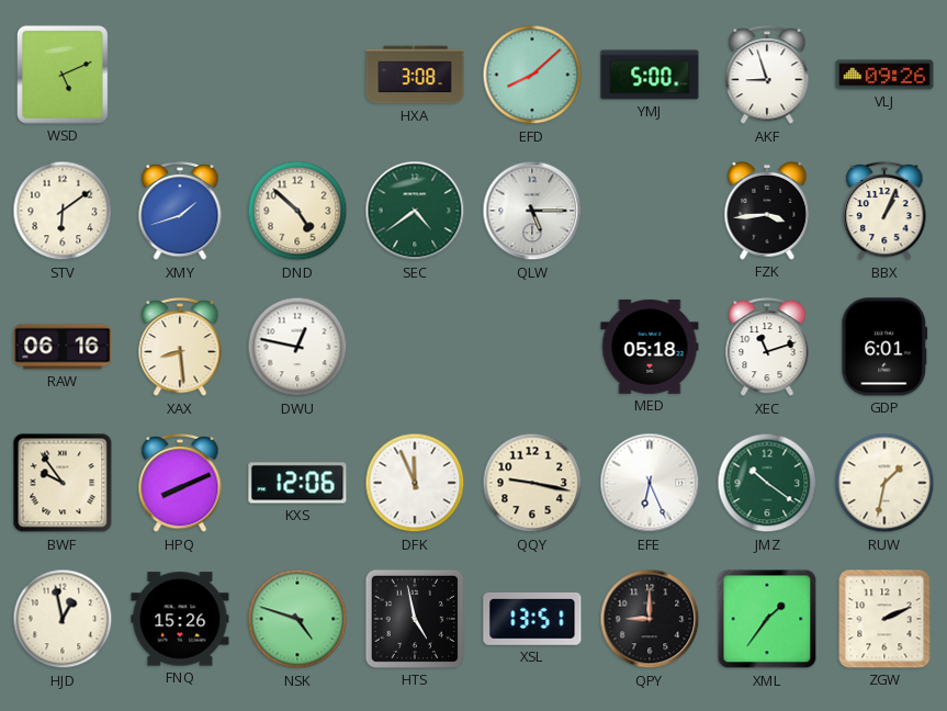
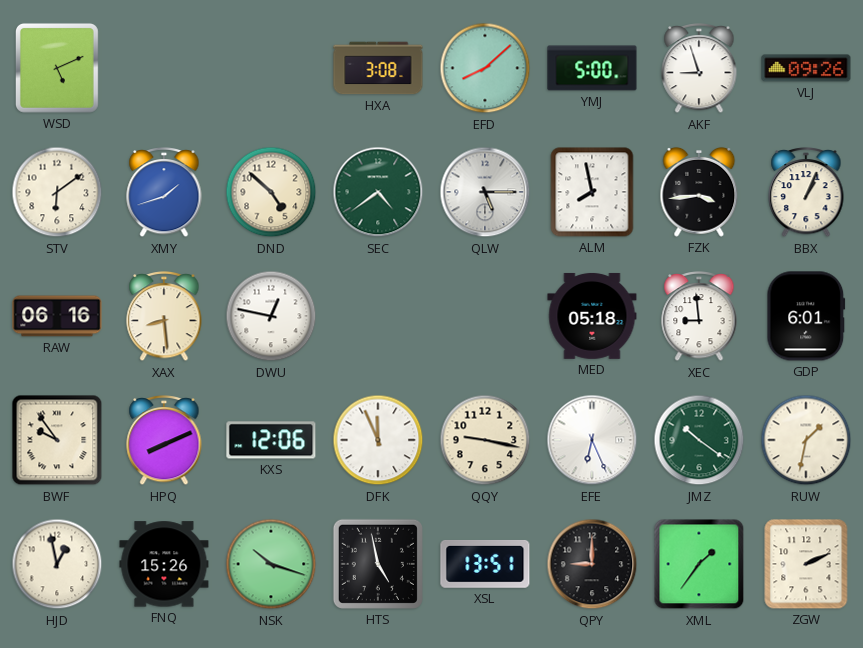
ALM: none -> 7:58
XEC: 11:12 -> 8:59
NSK: 4:48 -> 10:18
